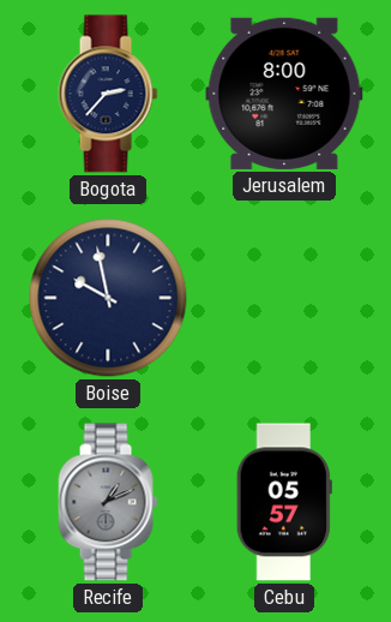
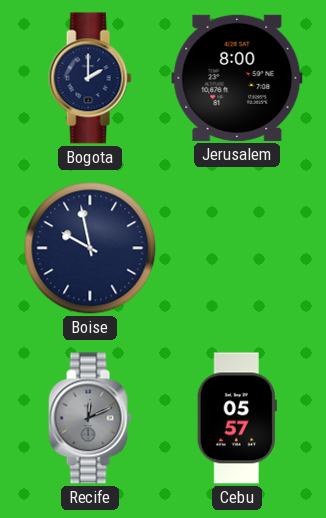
Bogota: 2:37 -> 2:00
Recife: 1:11 -> 12:11
